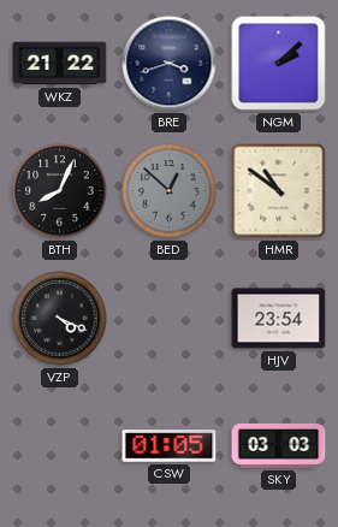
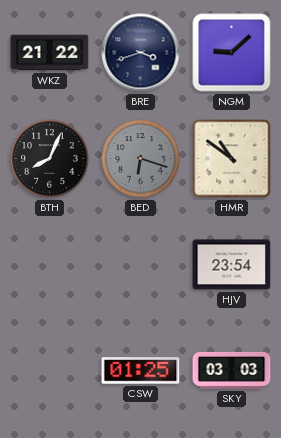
NGM: 2:08 -> 9:08
BED: 12:52 -> 6:18
VZP: 4:19 -> none
CSW: 01:05 -> 01:25
